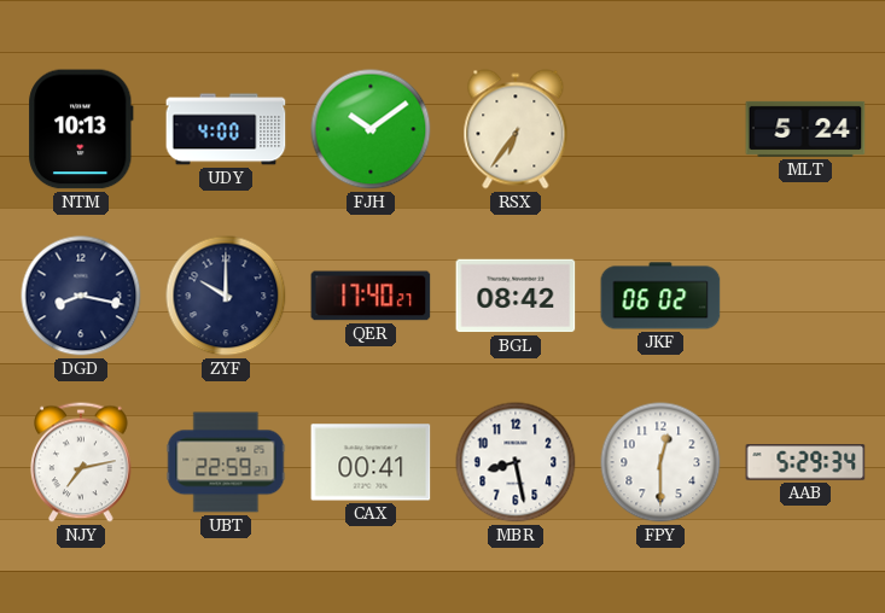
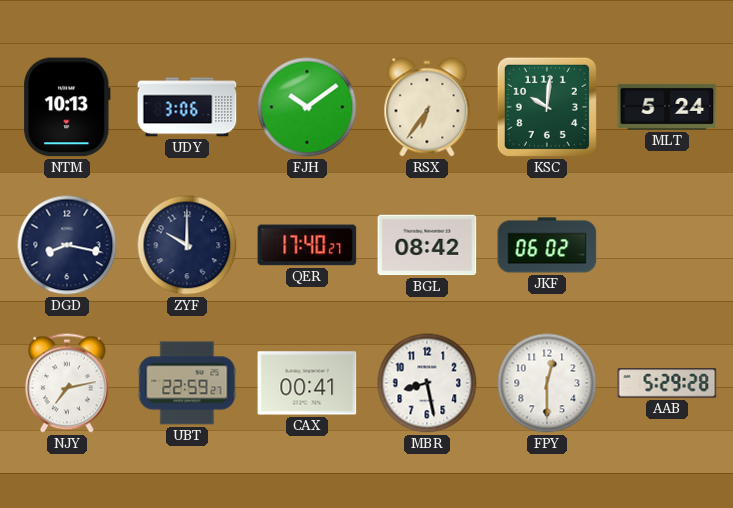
UDY: 4:00 -> 3:06
KSC: none -> 10:01
AAB: 5:29:34 -> 5:29:28
